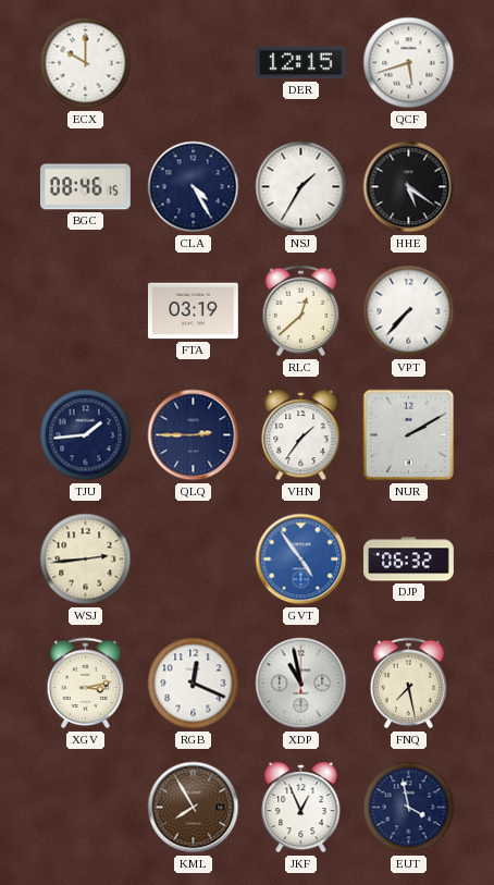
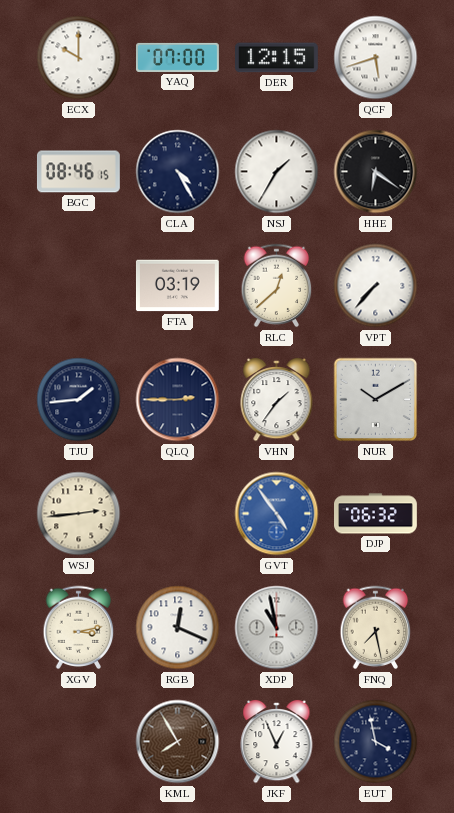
YAQ: none -> 07:00
HHE: 5:21 -> 6:21
NUR: 2:10 -> 10:10
